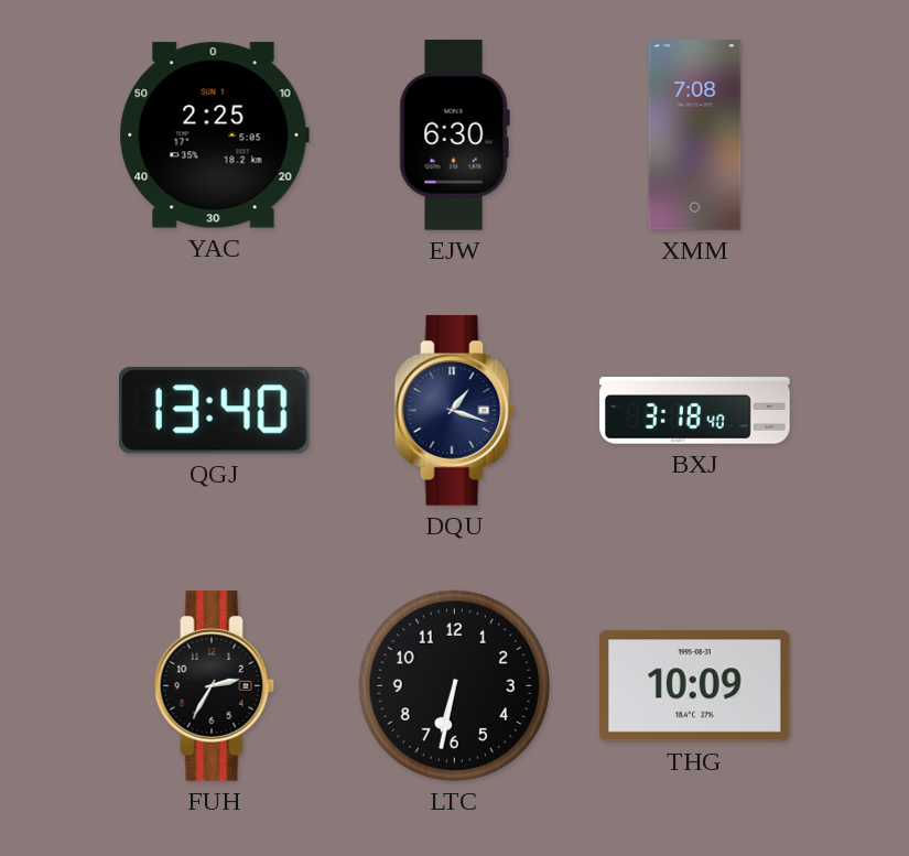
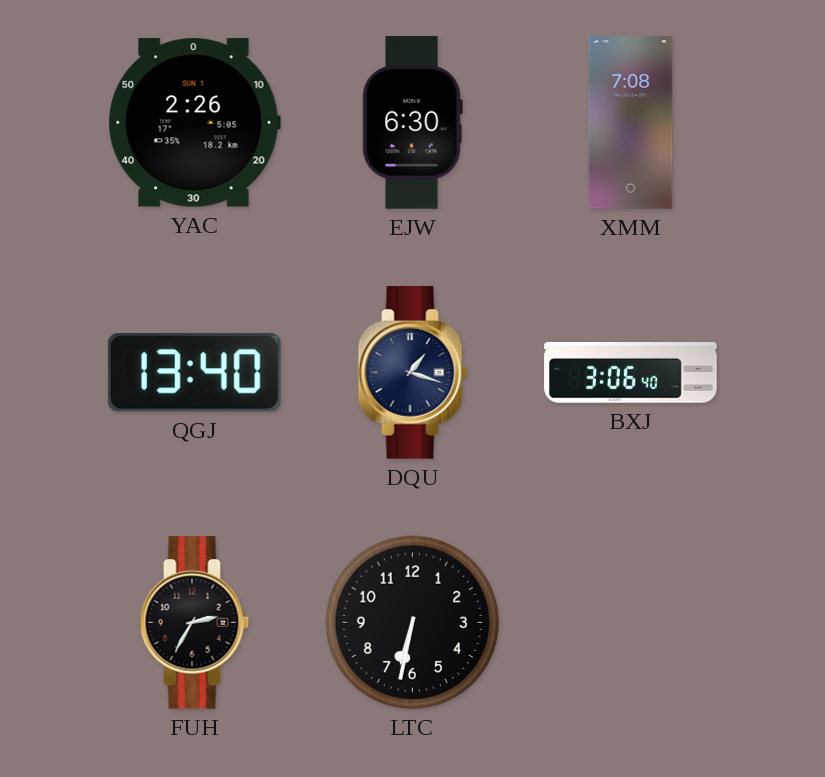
YAC: 2:25 -> 2:26
BXJ: 3:18 -> 3:06
THG: 10:09 -> none
